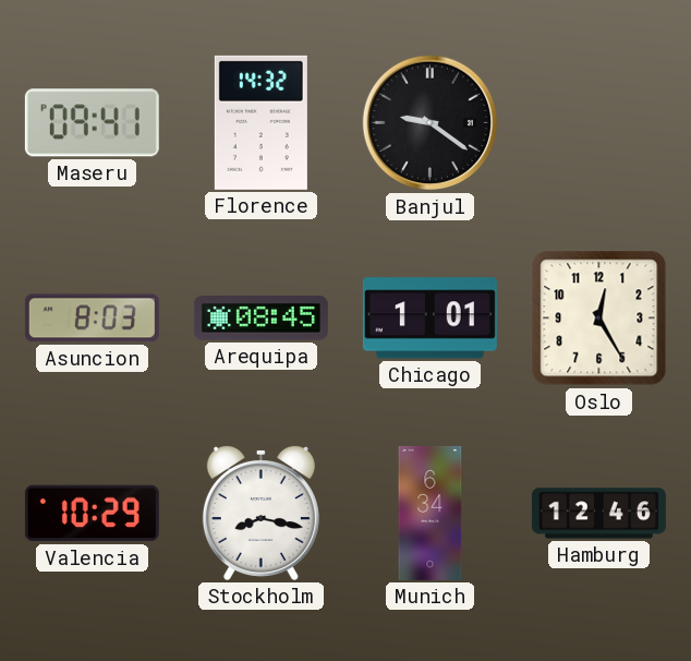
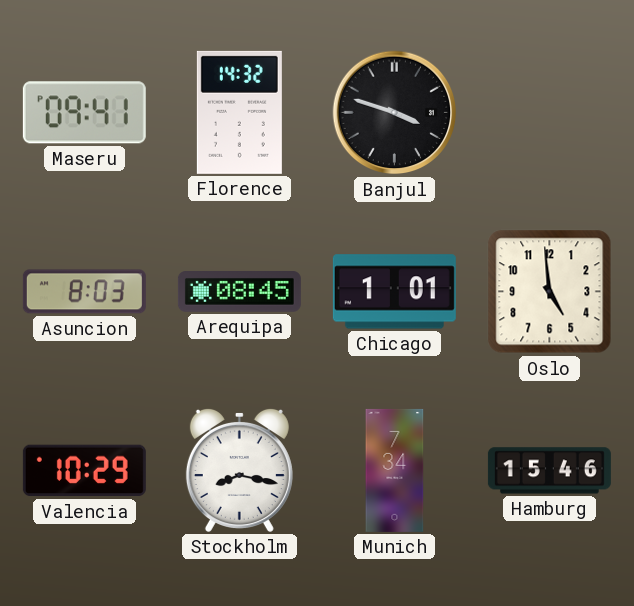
Banjul: 9:21 -> 3:48
Oslo: 12:25 -> 4:59
Munich: 6:34 -> 7:34
Hamburg: 12:46 -> 15:46
